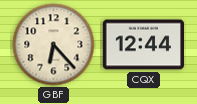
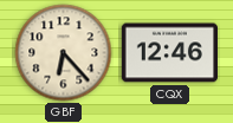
CQX: 12:44 -> 12:46
